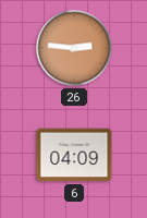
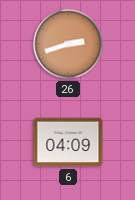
26: 2:46 -> 2:42
